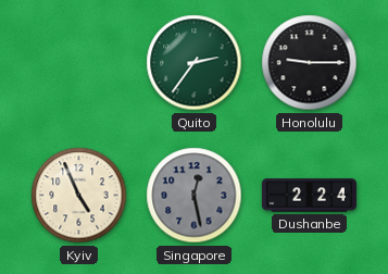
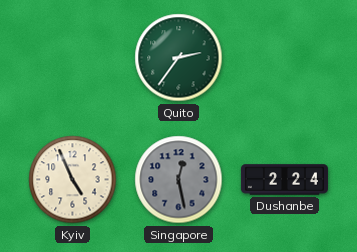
Honolulu: 9:15 -> none
